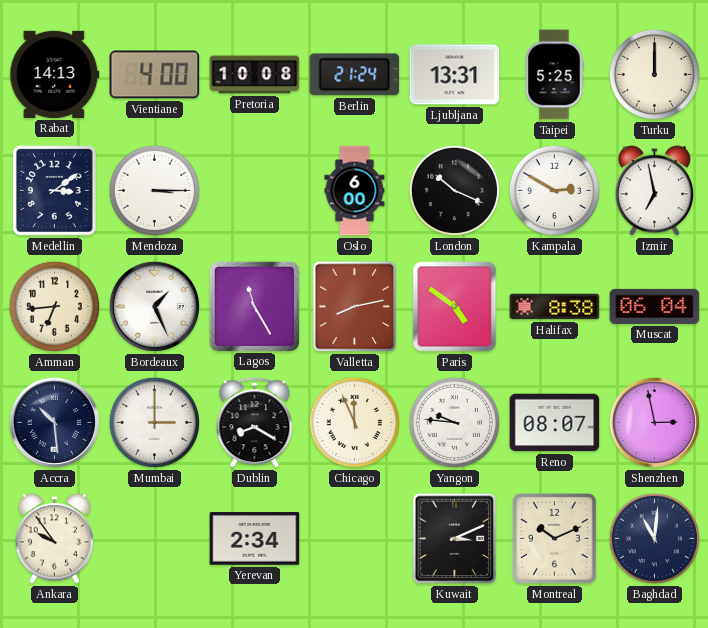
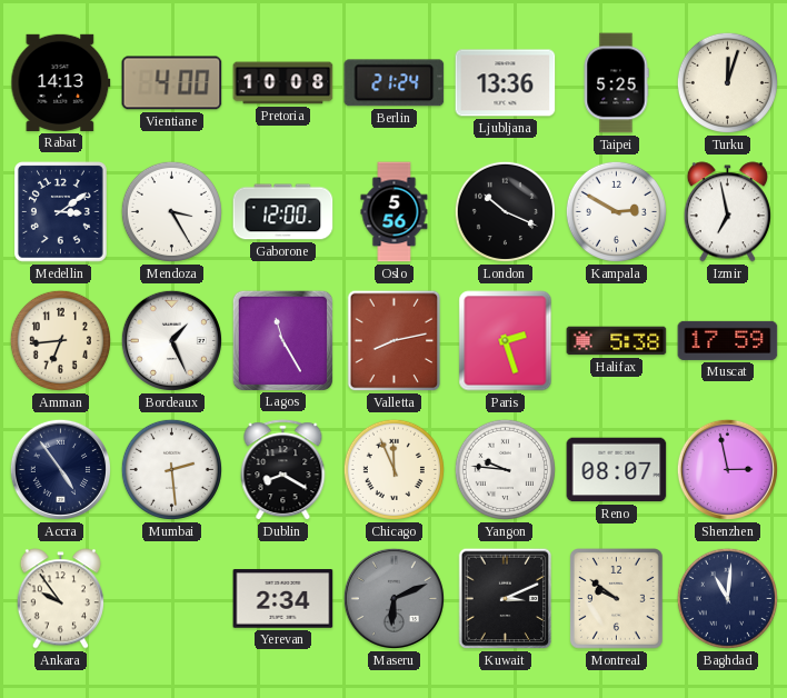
Ljubljana: 13:31 -> 13:36
Turku: 12:00 -> 12:03
Mendoza: 3:15 -> 3:25
Gaborone: none -> 12:00
Oslo: 6:00 -> 5:56
Paris: 4:51 -> 2:27
Halifax: 8:38 -> 5:38
Muscat: 06:04 -> 17:59
Accra: 10:29 -> 4:54
Mumbai: 3:00 -> 2:29
Maseru: none -> 6:11
Montreal: 10:11 -> 9:51
